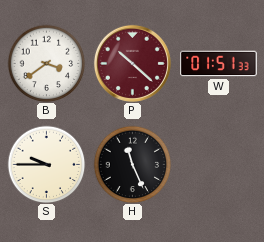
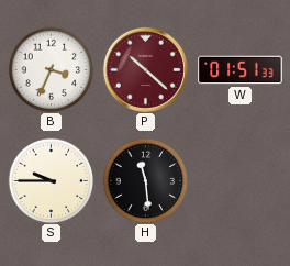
B: 3:39 -> 3:34
H: 11:26 -> 11:29
